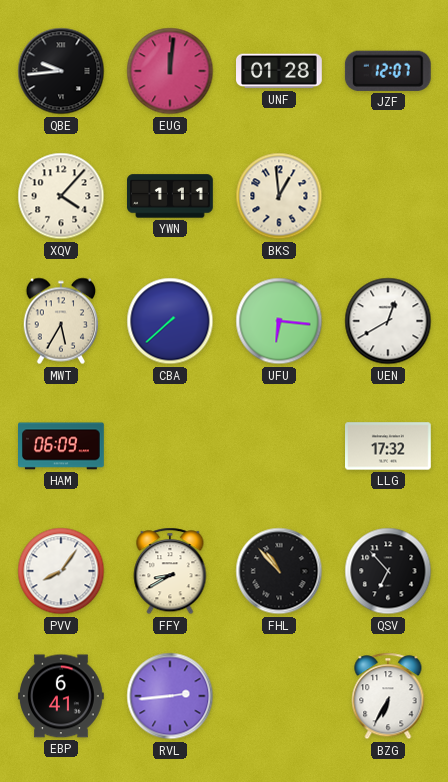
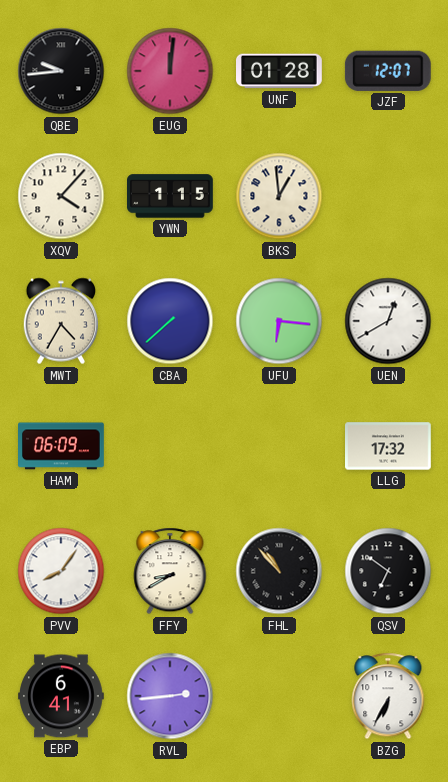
YWN: 1:11 -> 1:15
MWT: 5:35 -> 4:35
QSV: 6:53 -> 6:51
